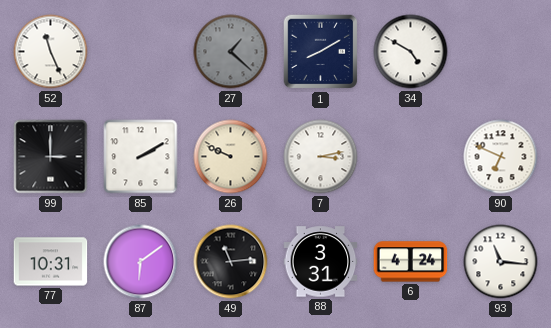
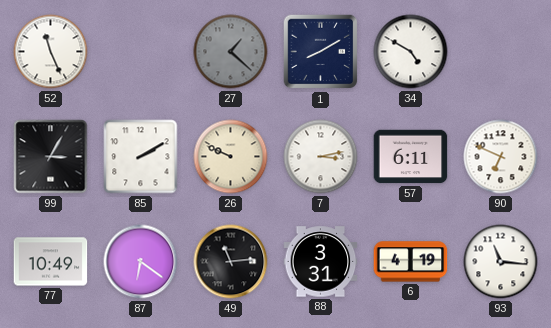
99: 3:00 -> 3:05
57: none -> 6:11
77: 10:31 -> 10:49
87: 6:09 -> 6:21
6: 4:24 -> 4:19
